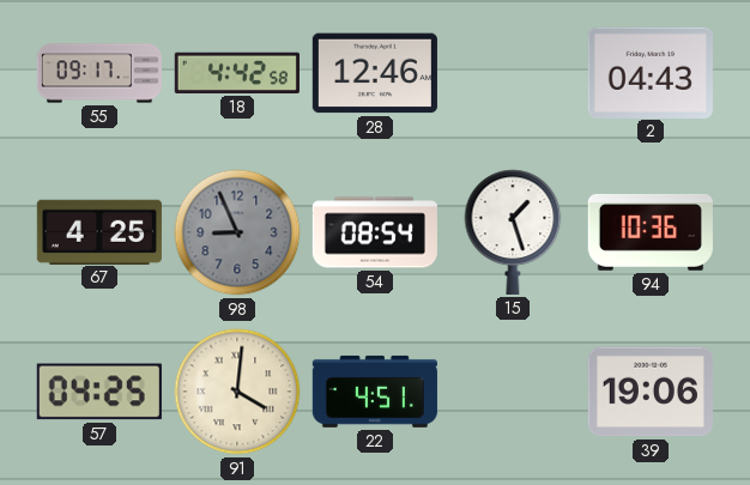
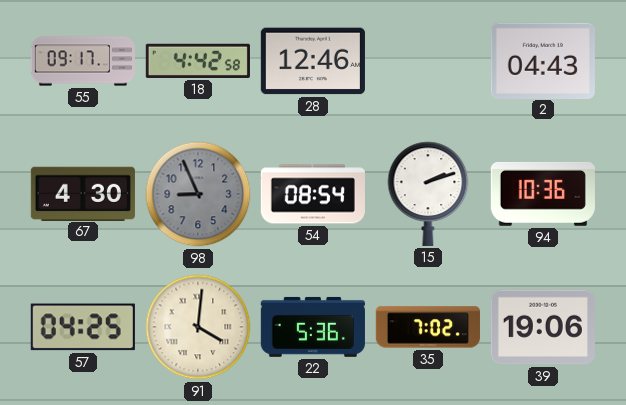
67: 4:25 -> 4:30
15: 1:27 -> 2:12
22: 4:51 -> 5:36
35: none -> 7:02
